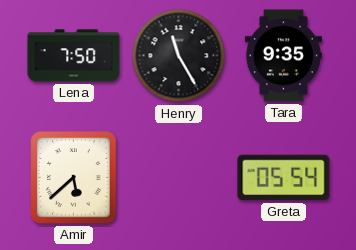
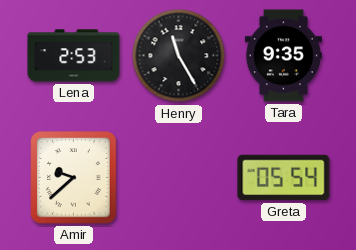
Lena: 7:50 -> 2:53
Amir: 5:38 -> 9:38
